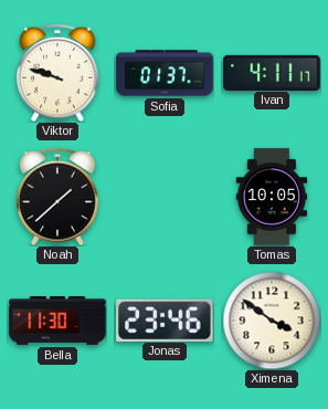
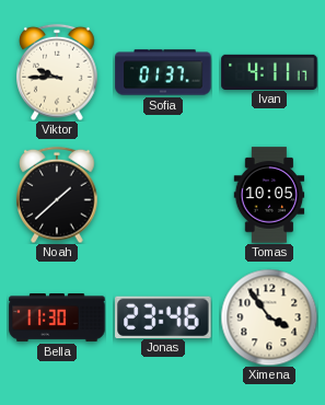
Viktor: 9:48 -> 9:45
Ximena: 3:51 -> 3:54
